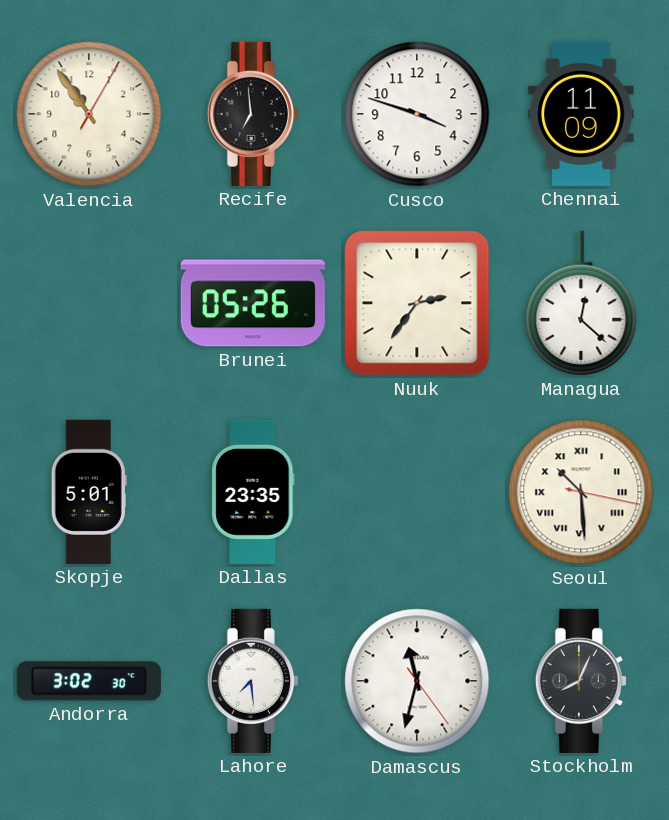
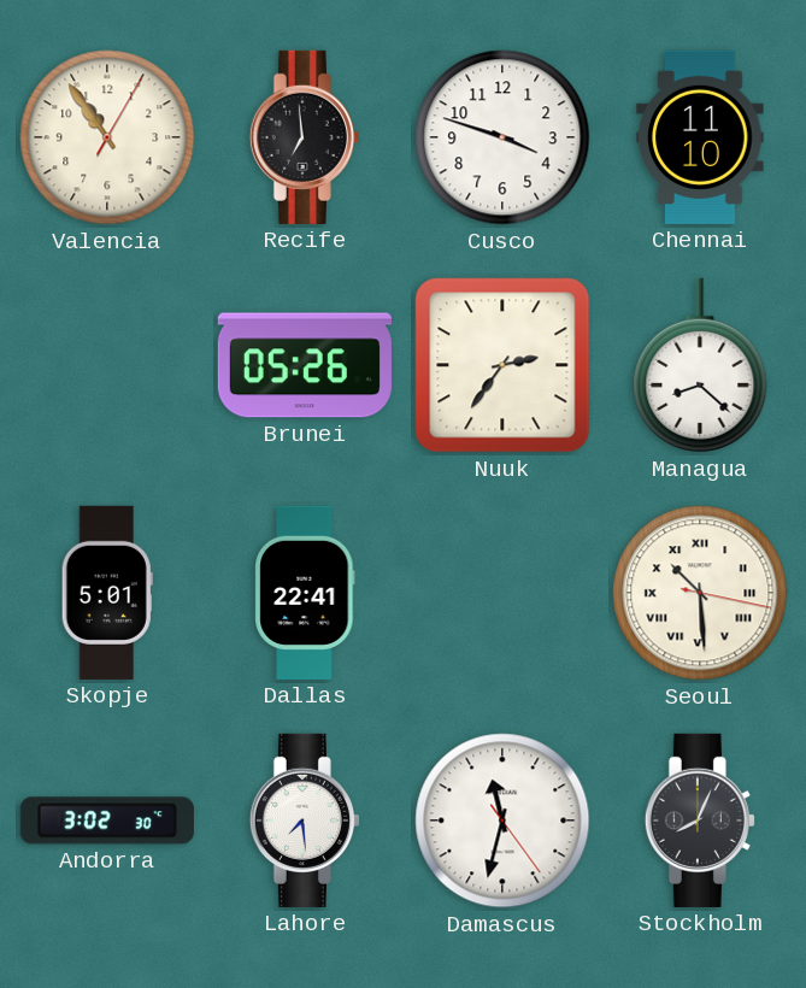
Chennai: 11:09 -> 11:10
Managua: 12:22 -> 8:22
Dallas: 23:35 -> 22:41
